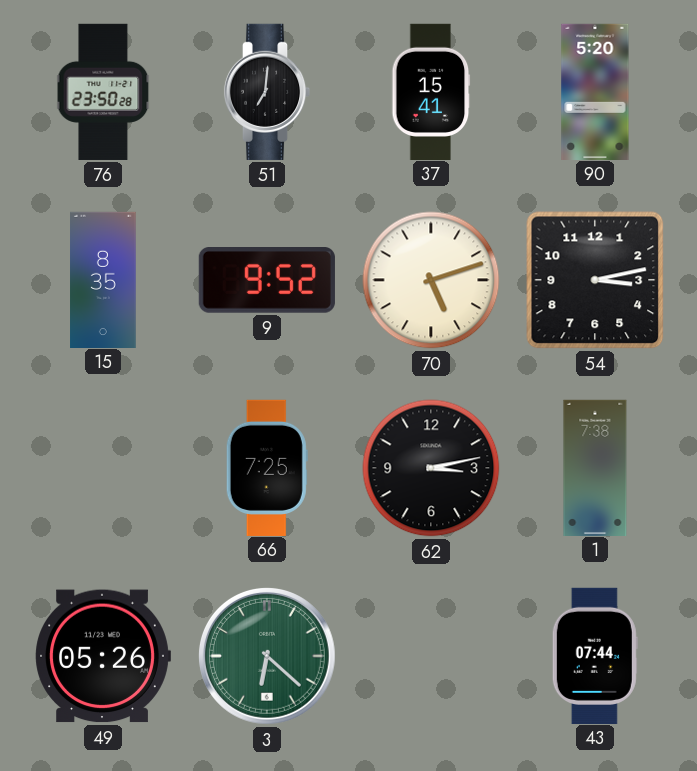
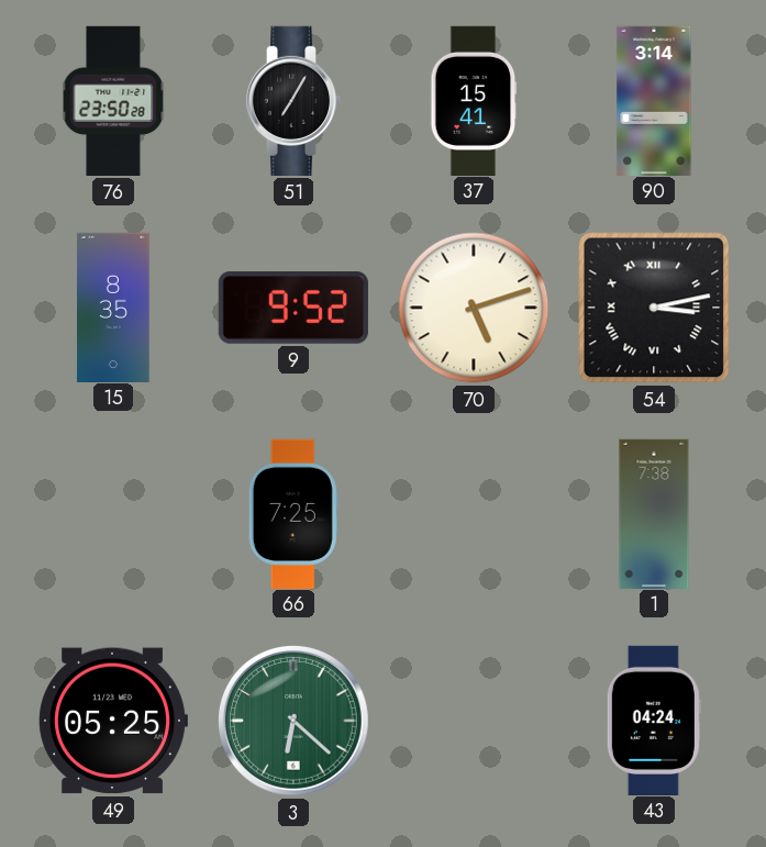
51: 7:01 -> 7:05
90: 5:20 -> 3:14
54 numerals: Arabic -> Roman
62: 3:13 -> none
49: 05:26 -> 05:25
43: 07:44 -> 04:24
